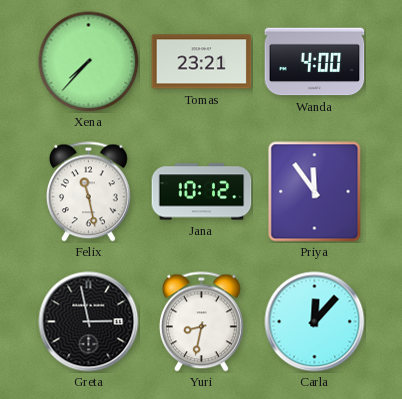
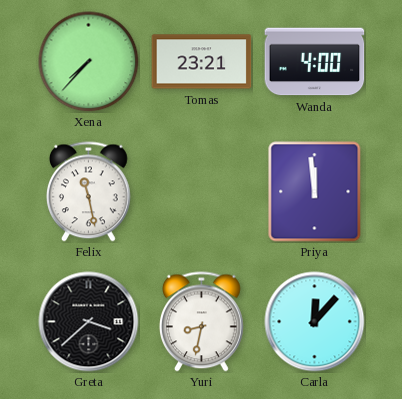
Jana: 10:12 -> none
Priya: 11:54 -> 11:59
Greta: 2:58 -> 3:38
